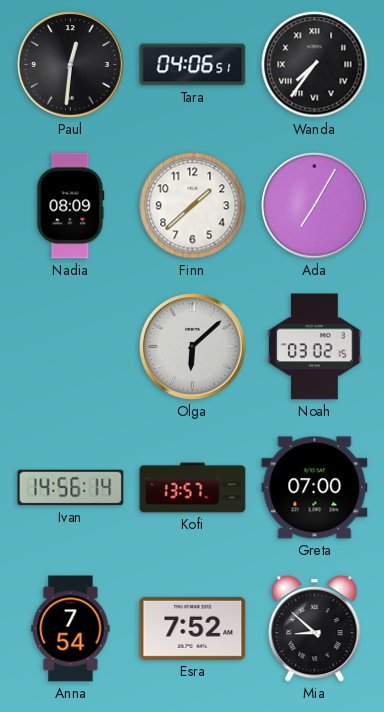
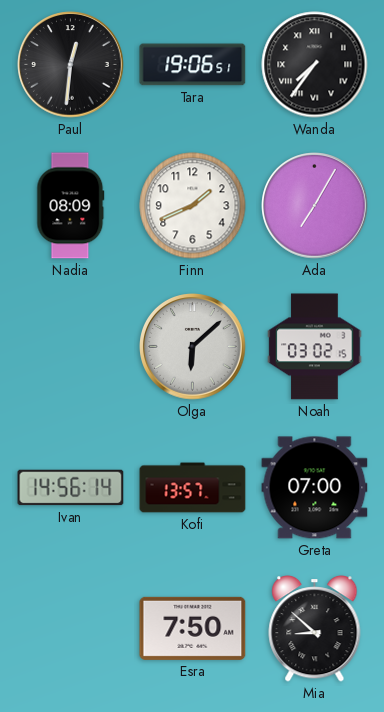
Tara: 04:06 -> 19:06
Finn: 1:38 -> 1:41
Anna: 7:54 -> none
Esra: 7:52 -> 7:50
